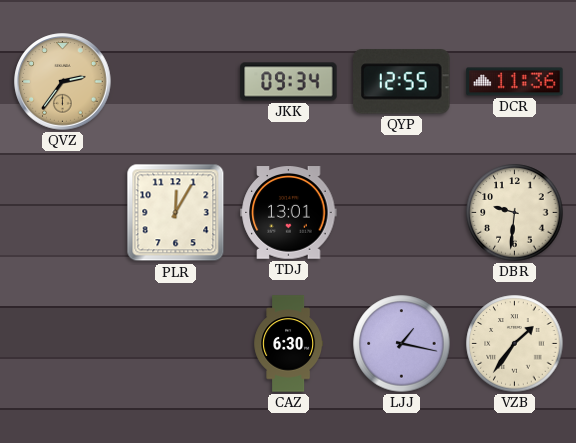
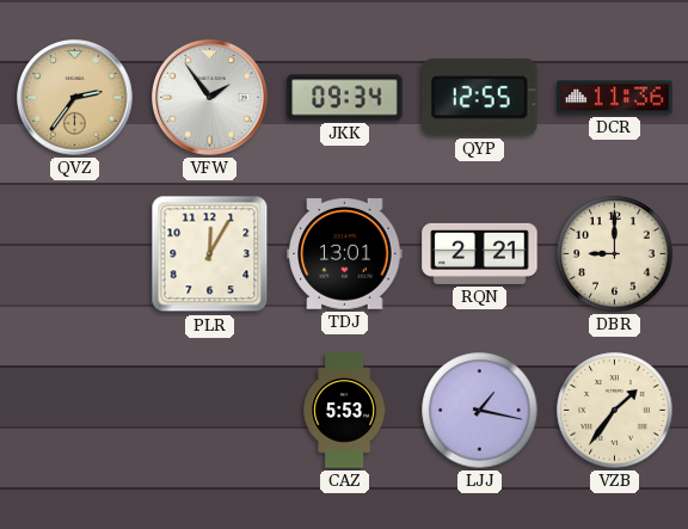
VFW: none -> 1:54
RQN: none -> 2:21
DBR: 9:31 -> 9:00
CAZ: 6:30 -> 5:53
